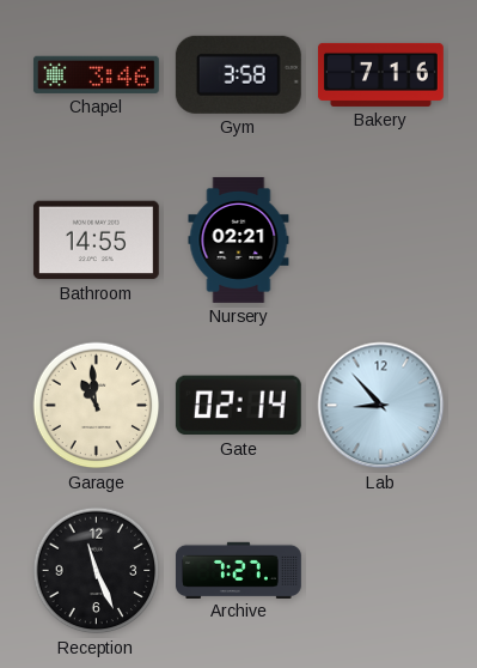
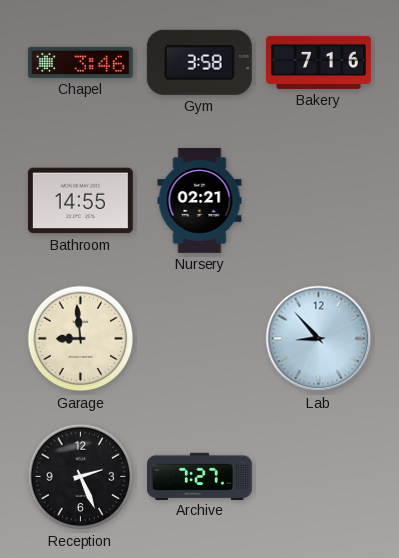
Garage: 10:59 -> 8:59
Gate: 02:14 -> none
Reception: 11:26 -> 2:26
